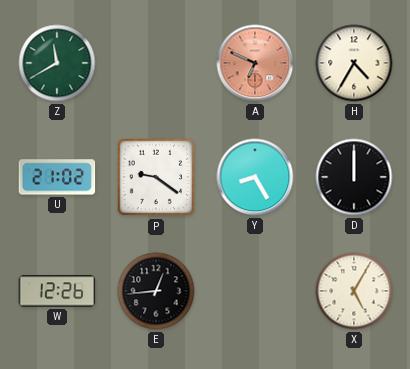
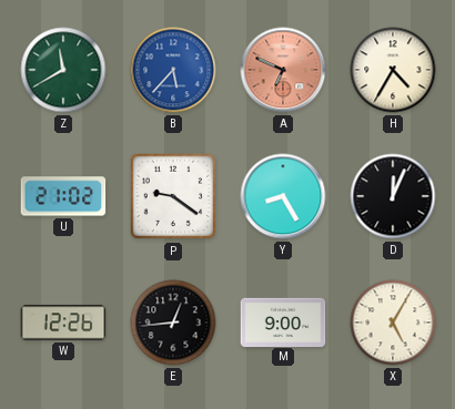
B: none -> 5:37
D: 12:00 -> 12:04
M: none -> 9:00
